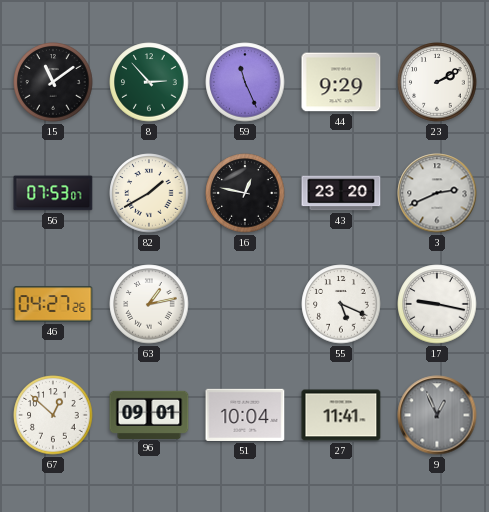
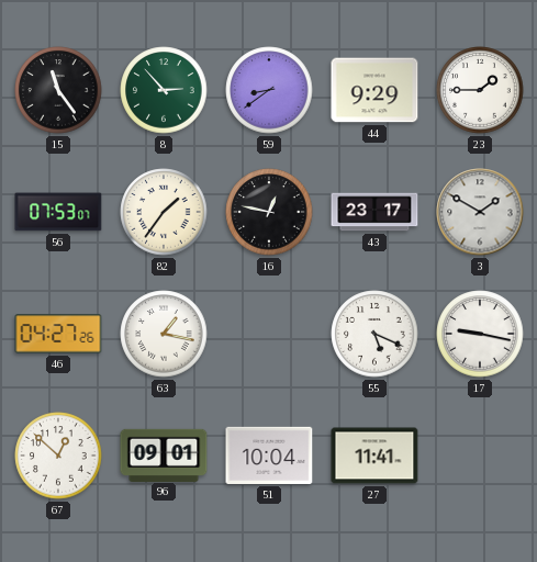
15: 11:09 -> 11:24
59: 11:26 -> 8:39
23: 2:10 -> 1:45
82: 1:40 -> 1:36
43: 23:20 -> 23:17
3: 2:41 -> 1:50
63: 1:13 -> 1:17
9: 12:56 -> none
